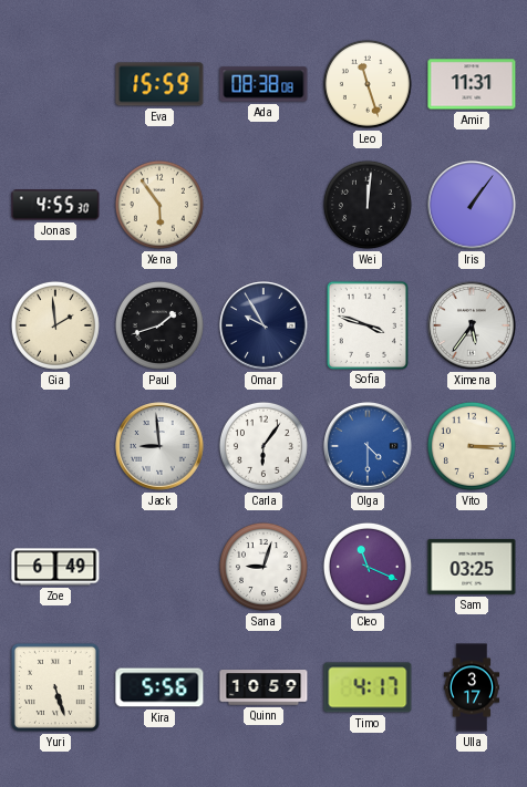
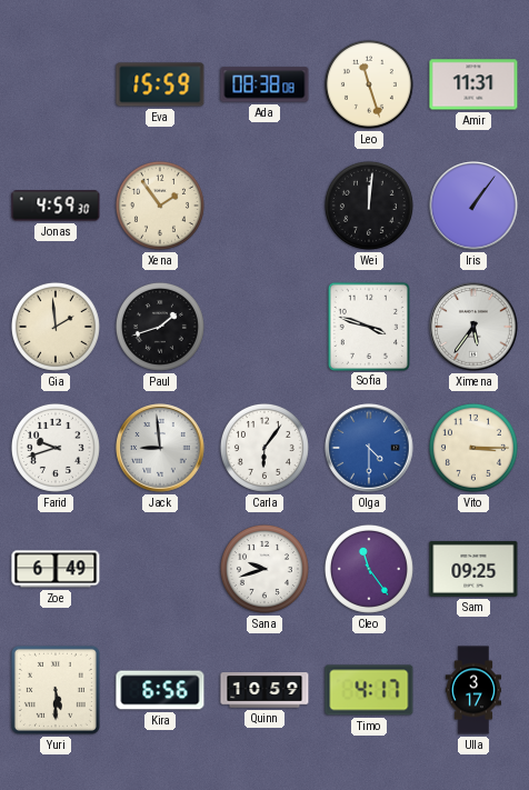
Jonas: 4:55 -> 4:59
Xena: 5:54 -> 1:54
Omar: 9:55 -> none
Farid: none -> 9:42
Sana: 9:03 -> 9:42
Cleo: 11:19 -> 11:24
Sam: 03:25 -> 09:25
Yuri: 5:27 -> 5:30
Kira: 5:56 -> 6:56
